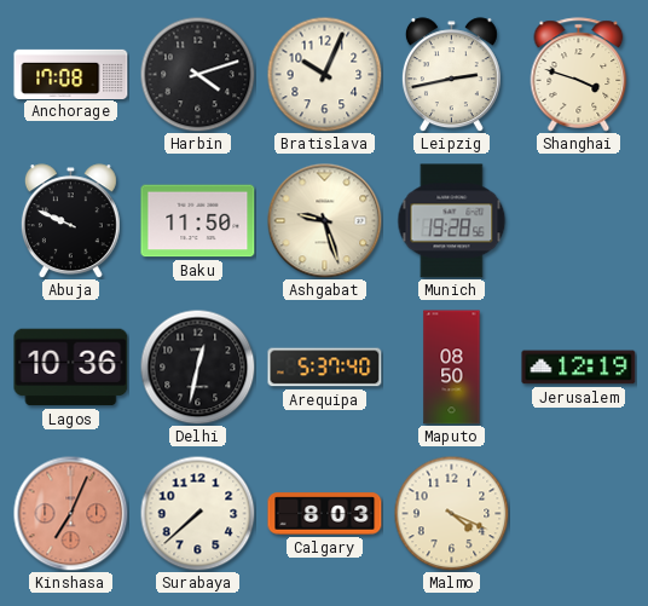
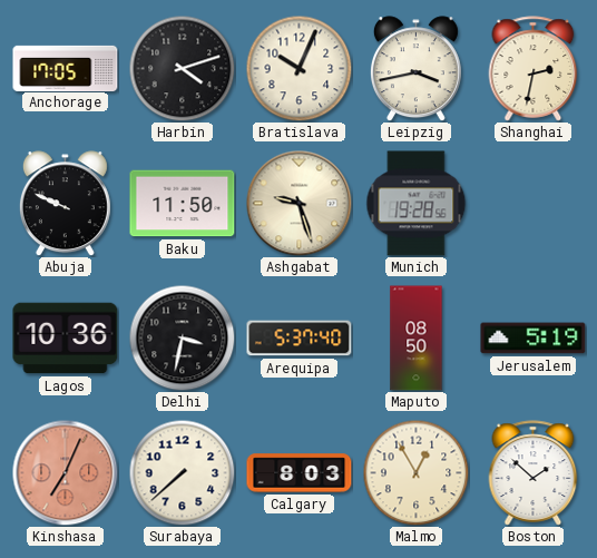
Anchorage: 17:08 -> 17:05
Leipzig: 2:43 -> 3:43
Shanghai: 3:48 -> 2:32
Delhi: 12:32 -> 3:32
Jerusalem: 12:19 -> 5:19
Malmo: 4:19 -> 12:55
Boston: none -> 1:52
